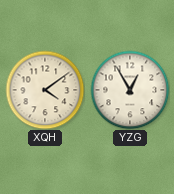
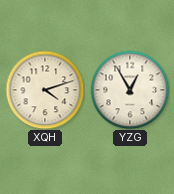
XQH: 4:09 -> 4:12
